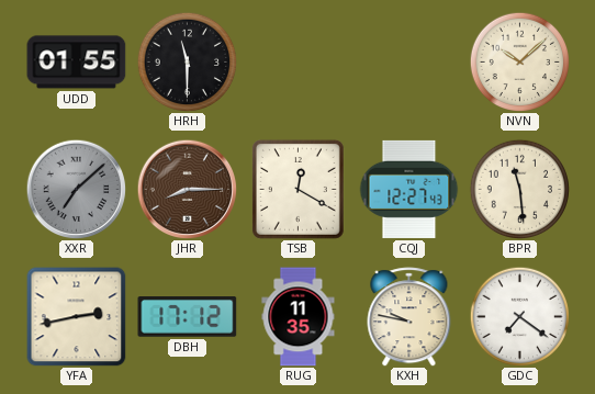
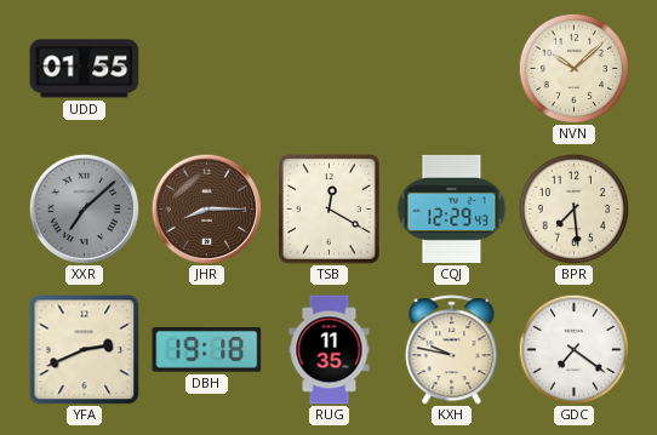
HRH: 11:30 -> none
CQJ: 12:27 -> 12:29
BPR: 11:29 -> 7:29
YFA: 2:43 -> 2:41
DBH: 17:12 -> 19:18
